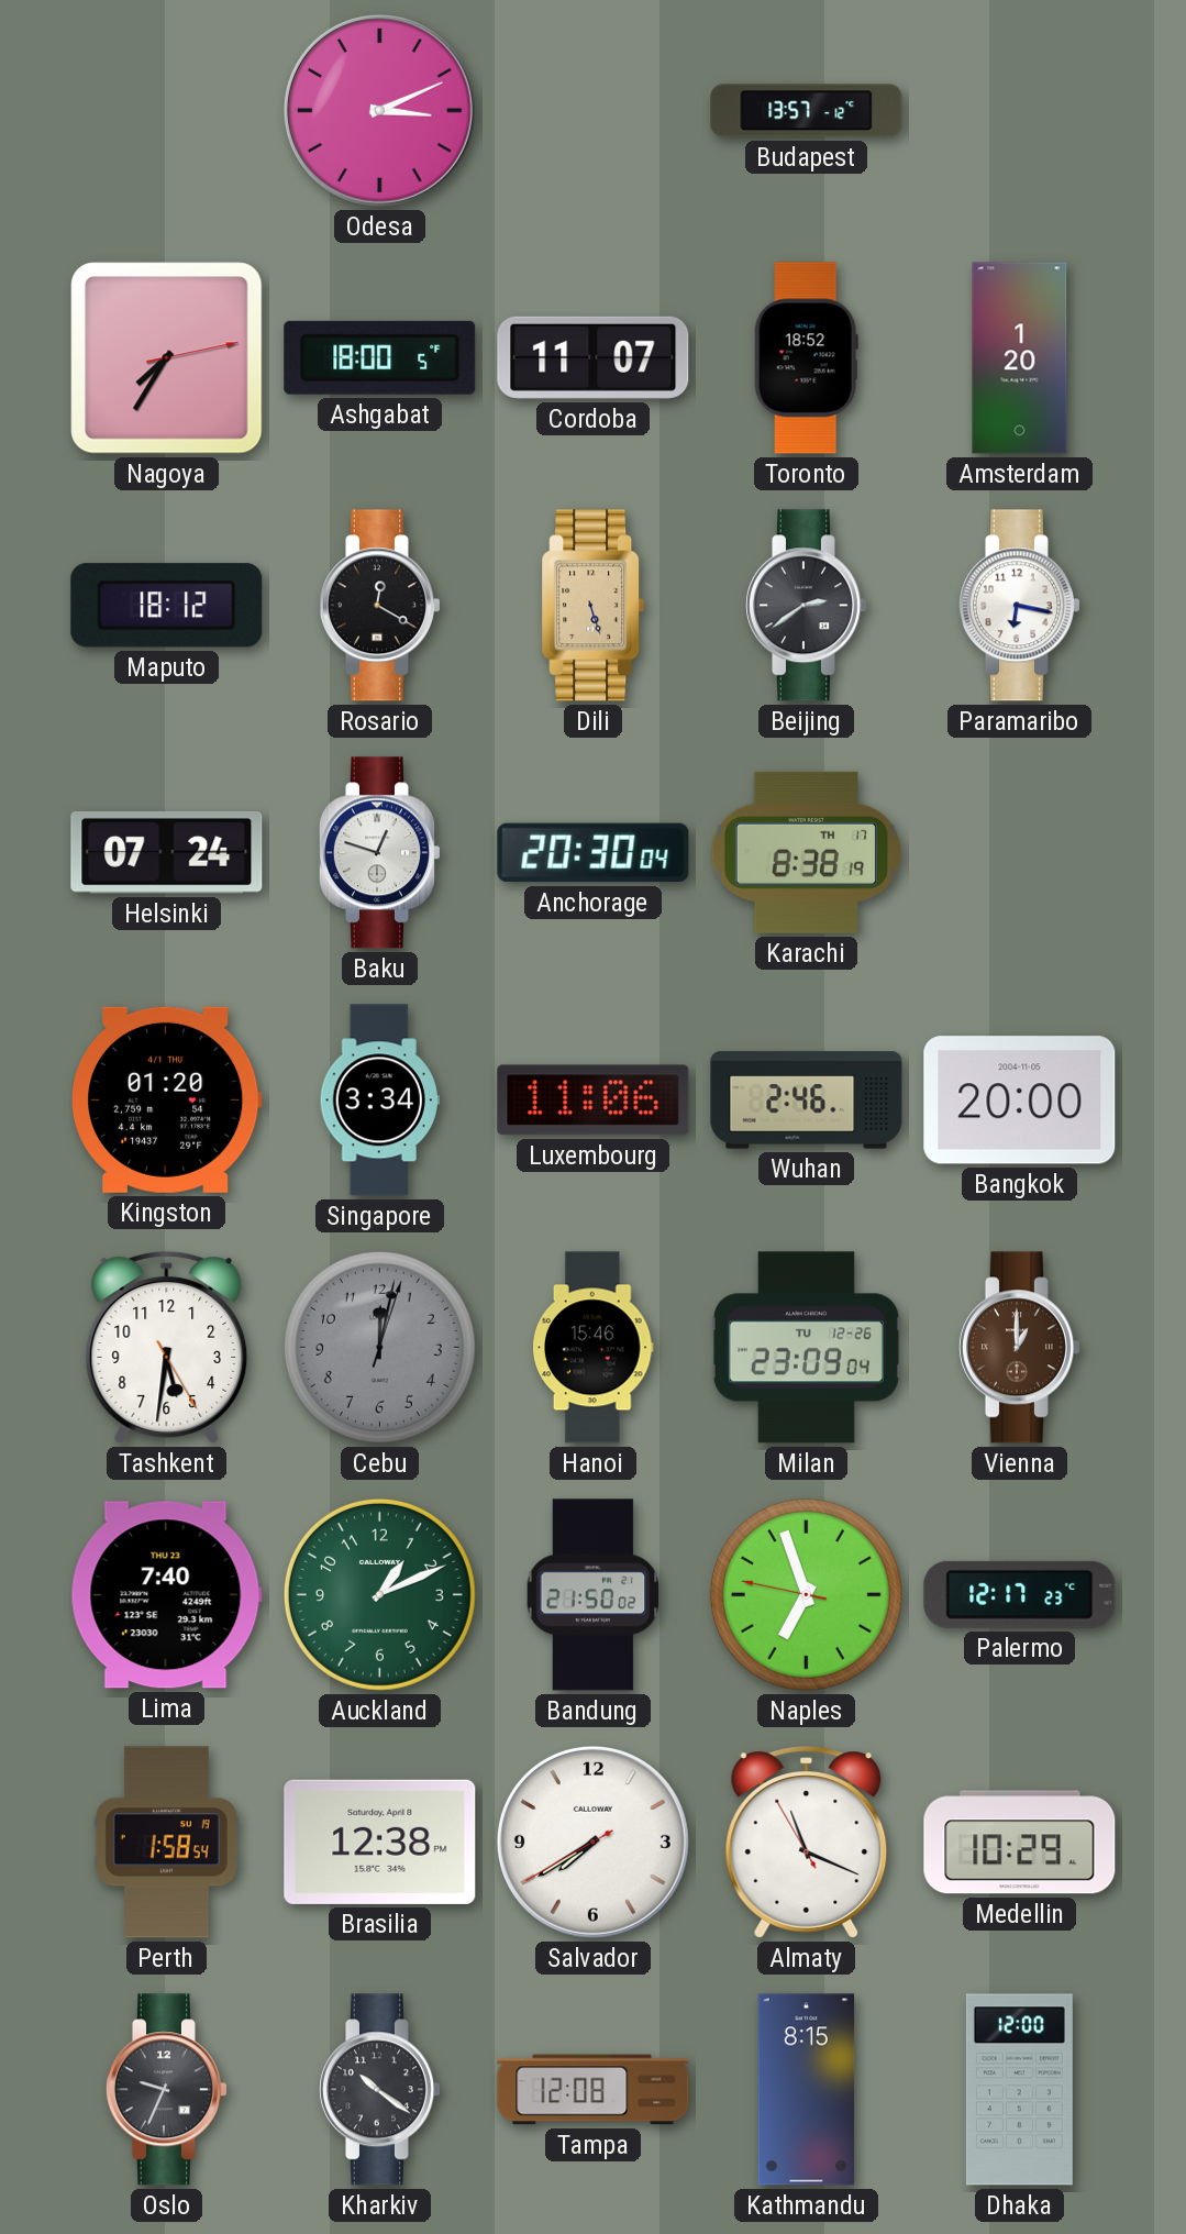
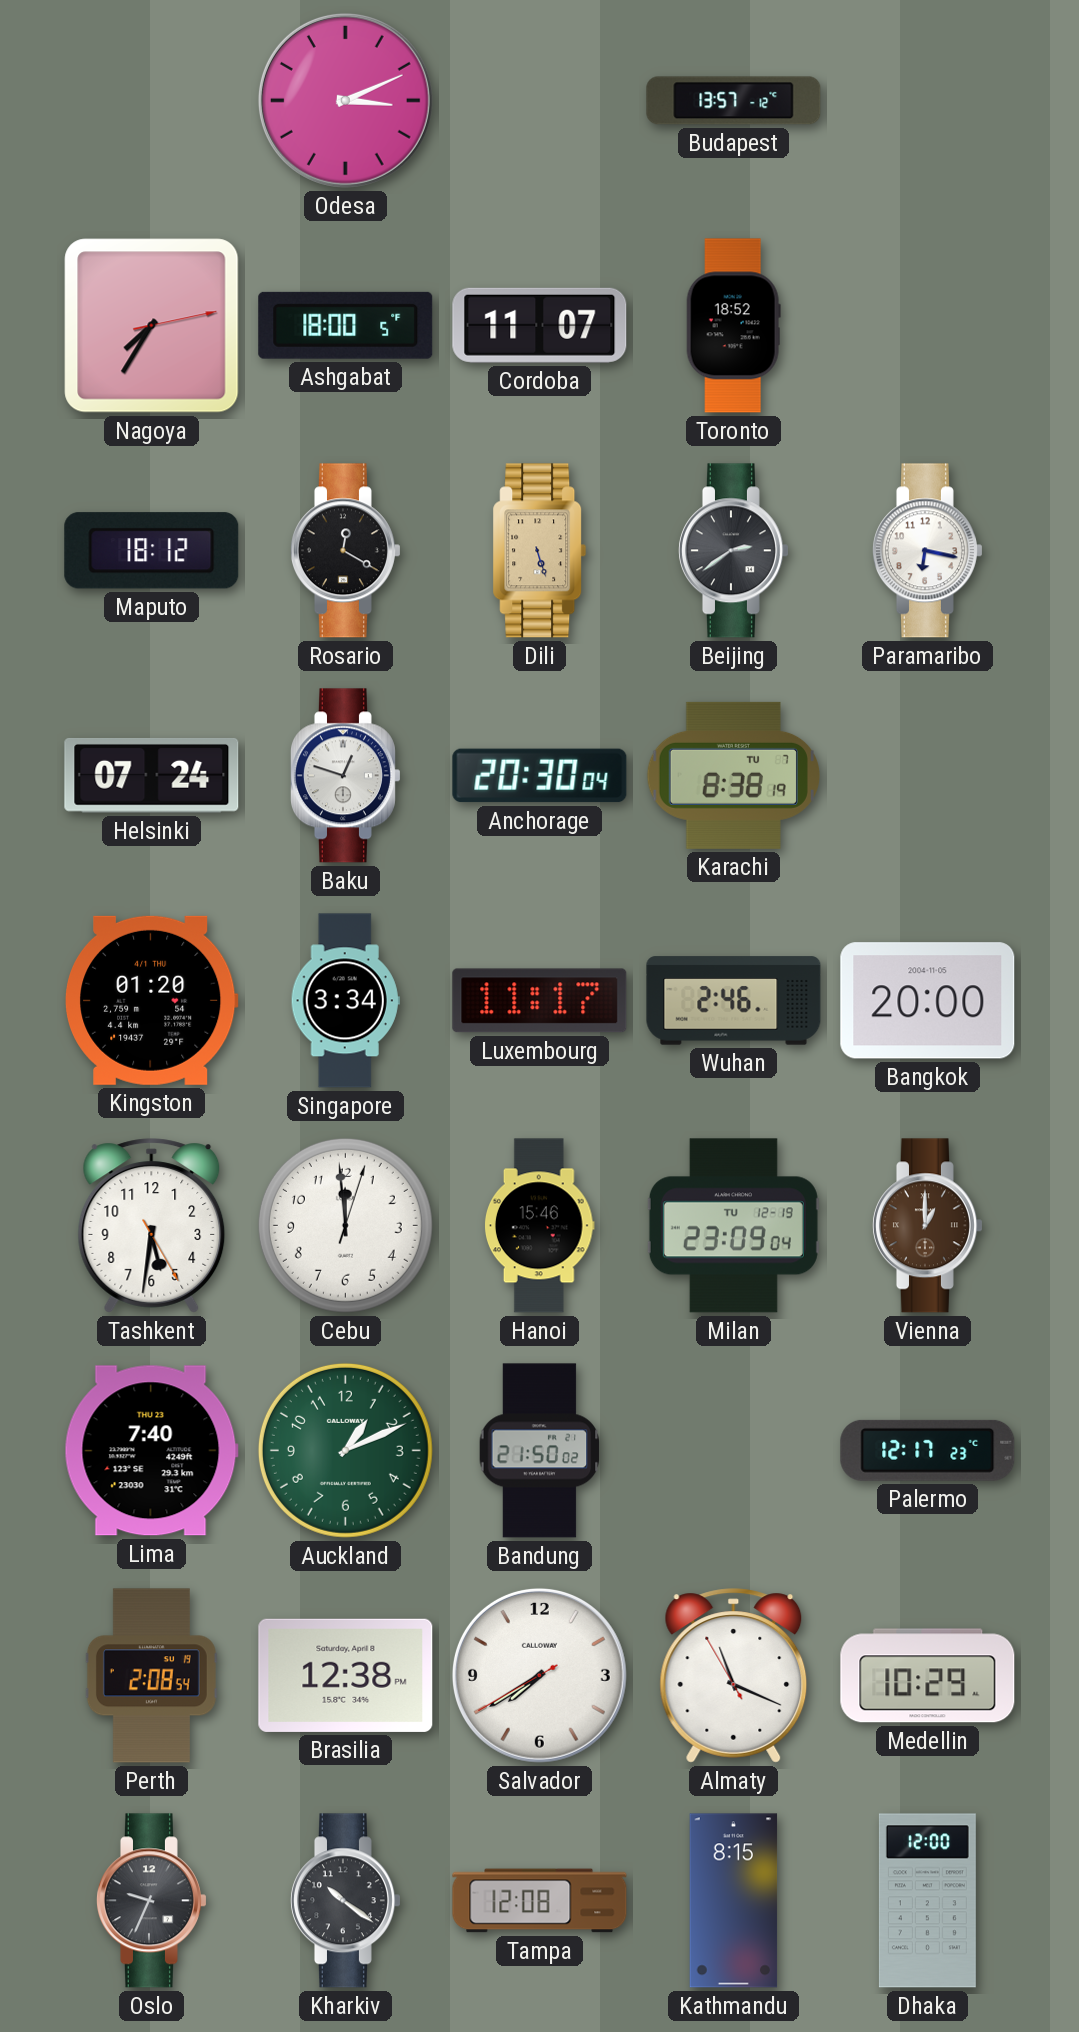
Amsterdam: 1:20 -> none
Karachi date: TH 17 -> TU 7
Luxembourg: 11:06 -> 11:17
Cebu: 12:02 -> 11:59
Cebu dial: grey -> white
Milan date: TU 12-26 -> TU 12-19
Naples: 6:56 -> none
Perth: 1:58 -> 2:08
